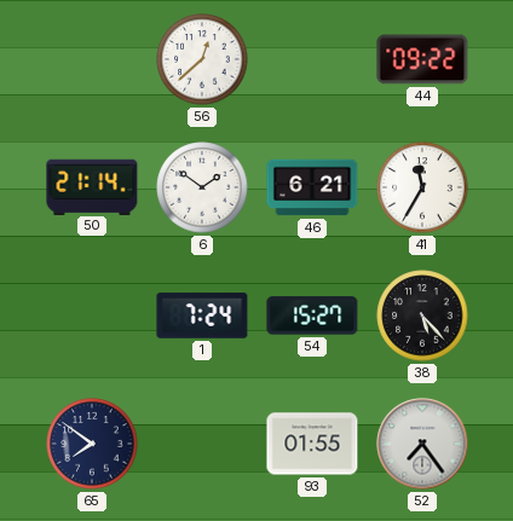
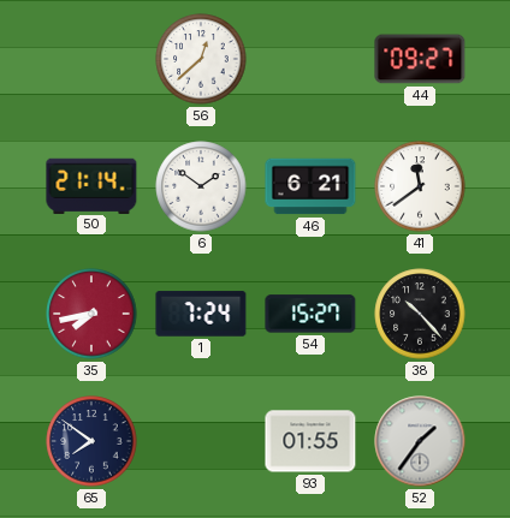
44: 09:22 -> 09:27
41: 11:35 -> 11:39
35: none -> 7:43
38: 5:23 -> 10:23
52: 7:24 -> 1:36
